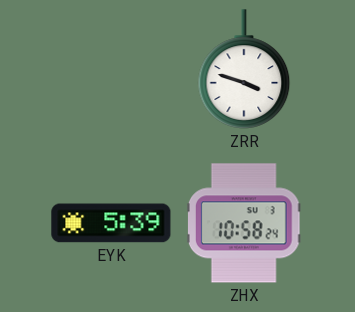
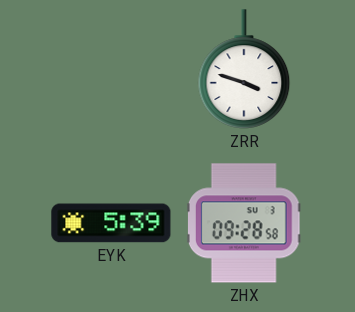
ZHX: 10:58 -> 09:28
